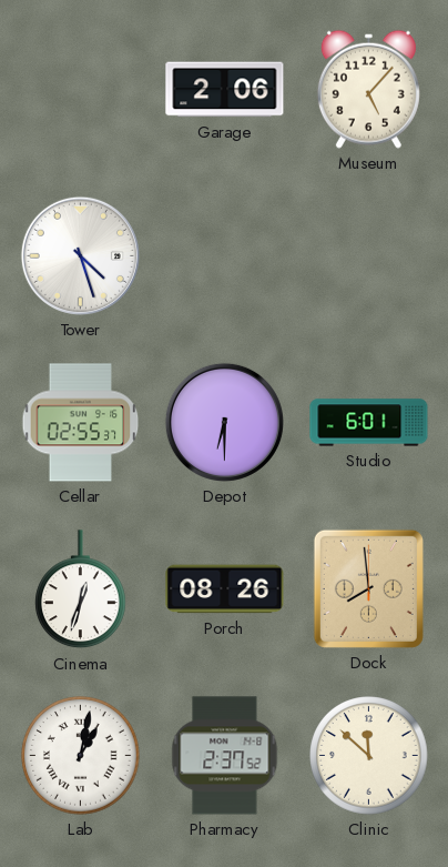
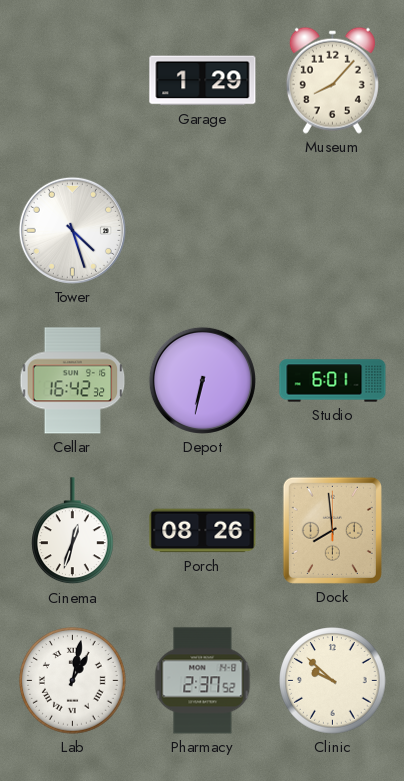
Garage: 2:06 -> 1:29
Museum: 5:07 -> 8:07
Cellar: 02:55 -> 16:42
Depot: 6:30 -> 6:32
Clinic: 11:52 -> 9:52
